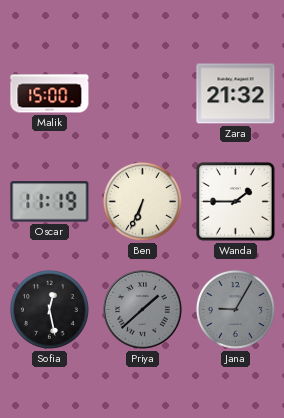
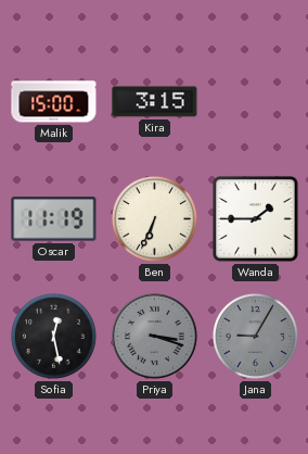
Kira: none -> 3:15
Zara: 21:32 -> none
Priya: 1:38 -> 3:18
